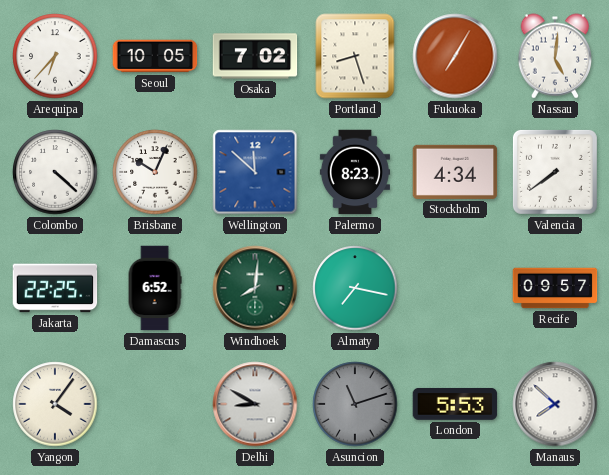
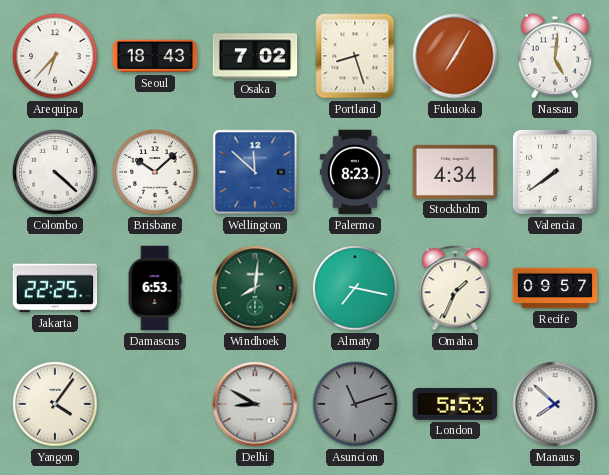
Seoul: 10:05 -> 18:43
Brisbane: 10:04 -> 10:08
Damascus: 6:52 -> 6:53
Omaha: none -> 1:34
